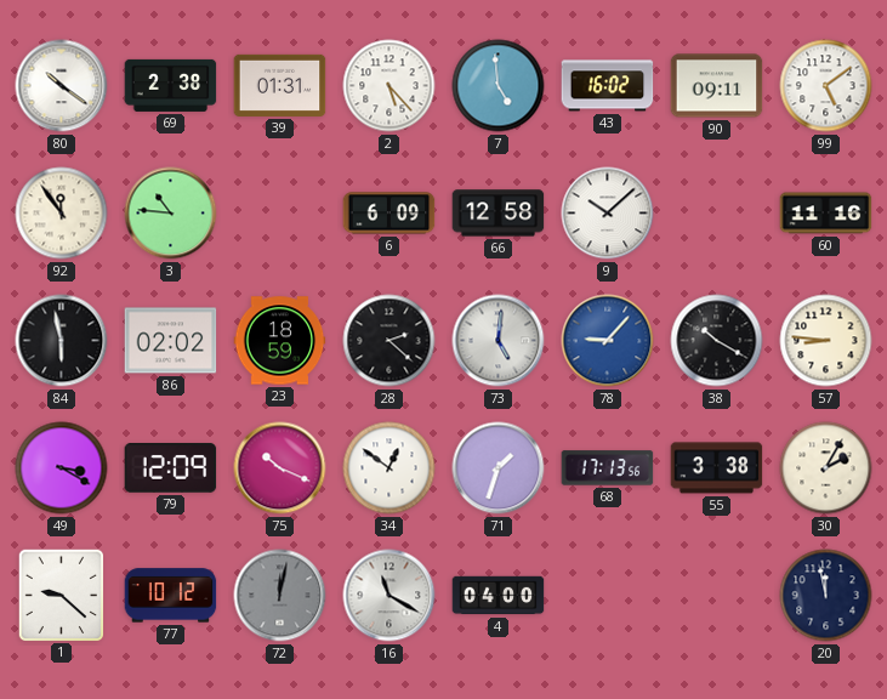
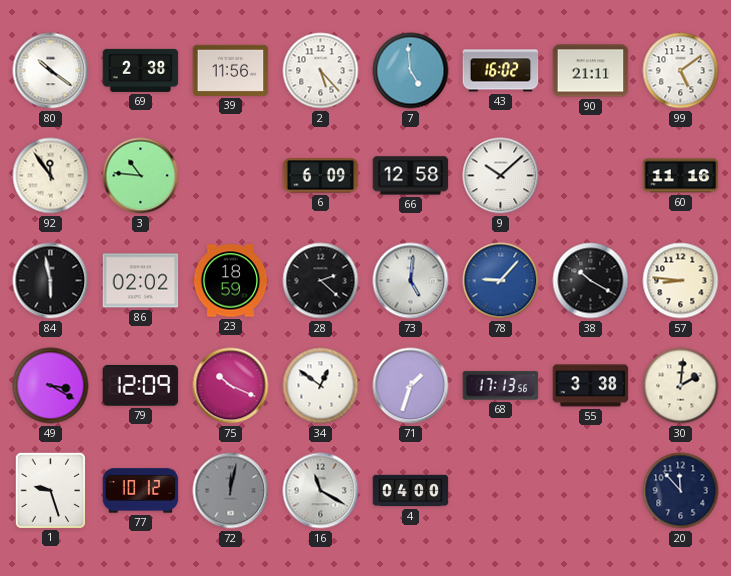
39: 01:31 -> 11:56
90: 09:11 -> 21:11
30: 2:05 -> 2:01
1: 9:22 -> 9:27
20: 11:58 -> 11:53
